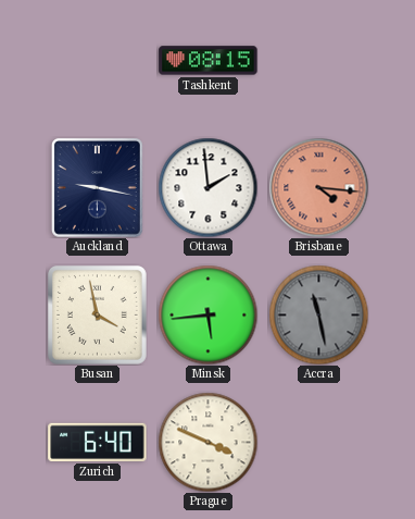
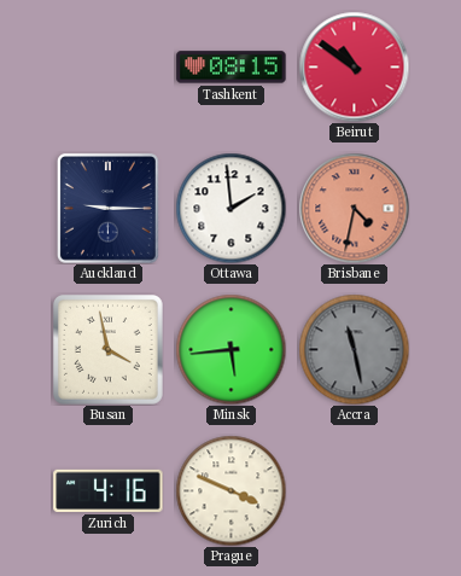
Beirut: none -> 10:51
Auckland: 9:17 -> 9:15
Brisbane: 4:16 -> 4:32
Zurich: 6:40 -> 4:16
